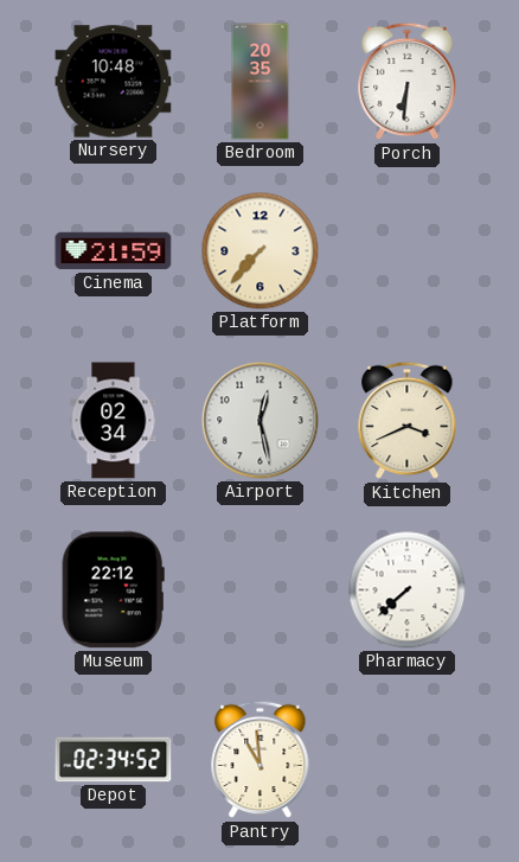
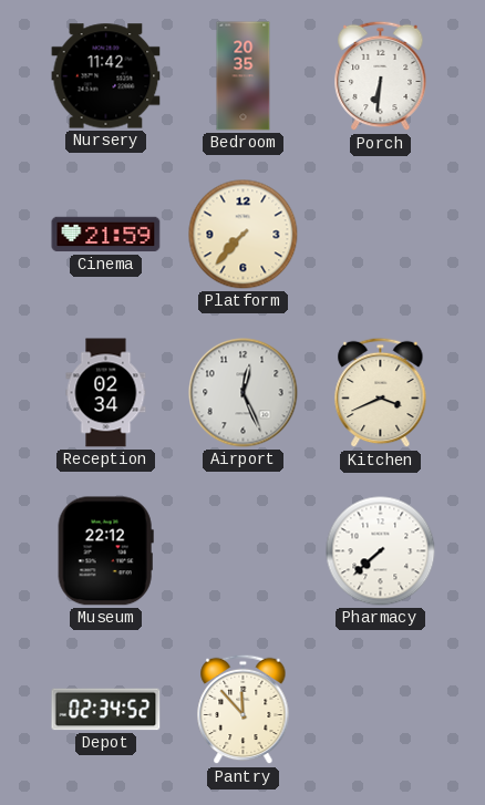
Nursery: 10:48 -> 11:42
Airport: 12:28 -> 12:26
Pantry: 10:59 -> 11:53
